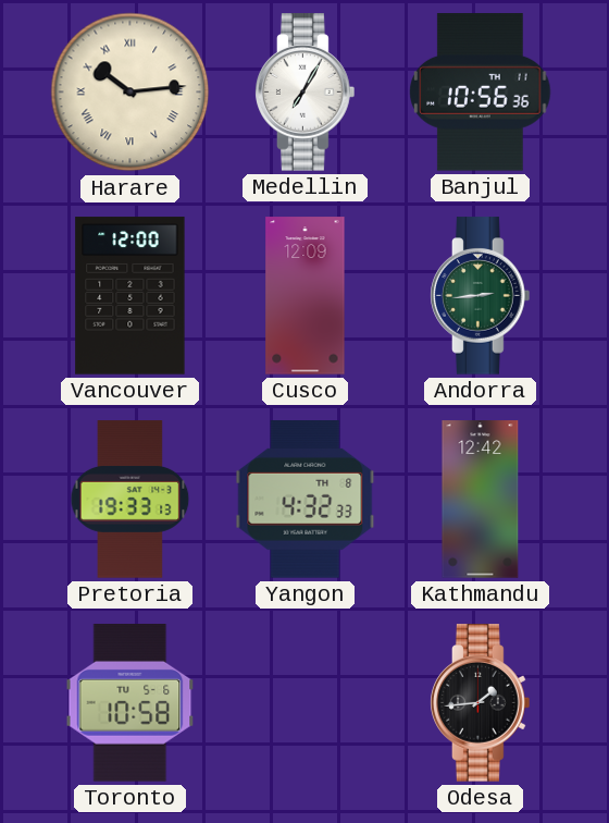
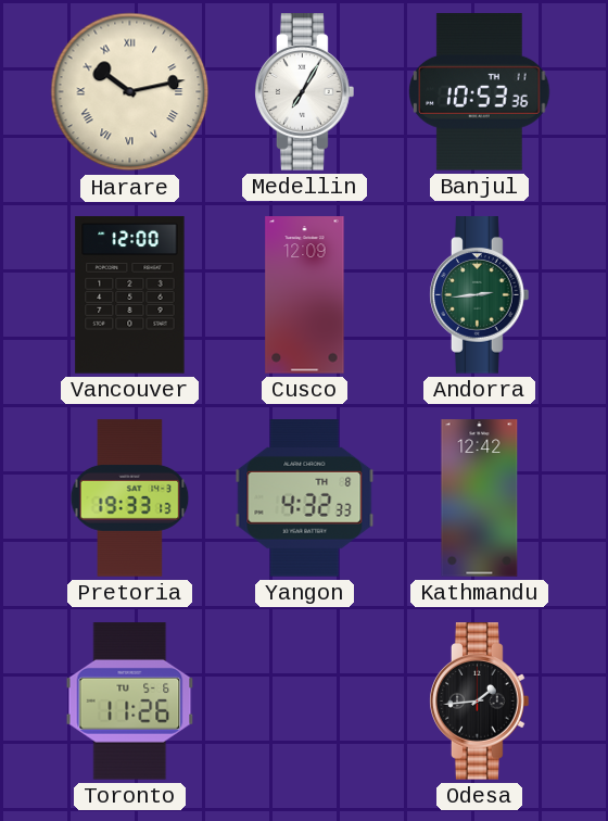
Harare: 10:14 -> 10:13
Banjul: 10:56 -> 10:53
Toronto: 10:58 -> 11:26
